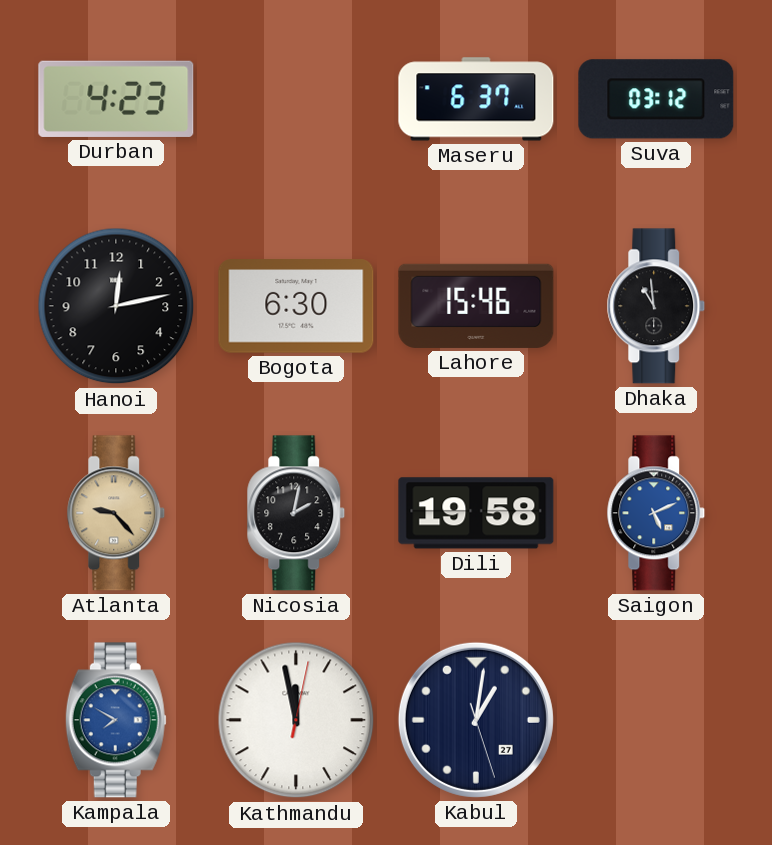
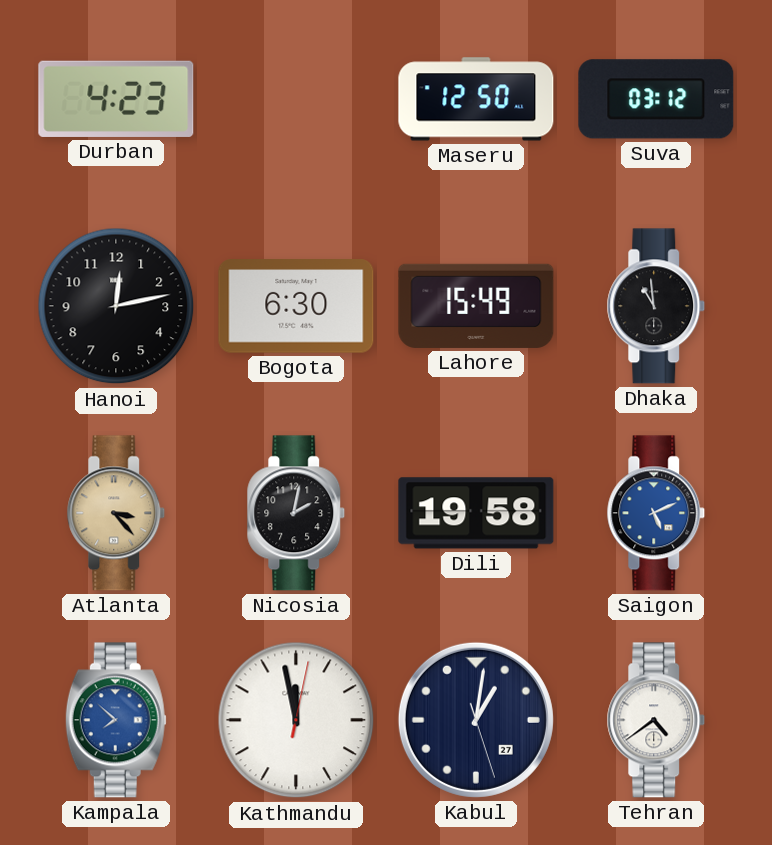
Maseru: 6:37 -> 12:50
Lahore: 15:46 -> 15:49
Atlanta: 9:23 -> 3:23
Kampala: 7:50 -> 7:52
Tehran: none -> 4:39
